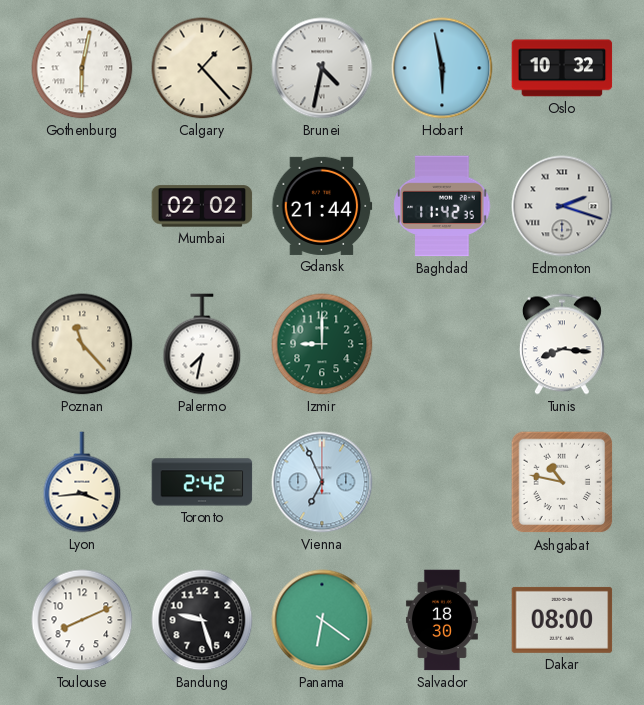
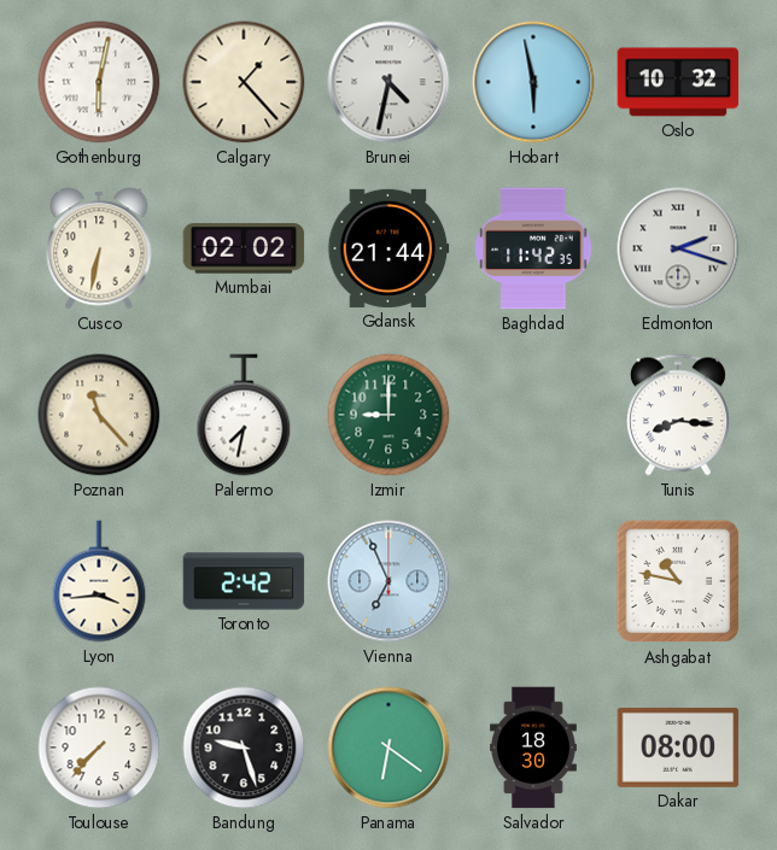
Cusco: none -> 6:32
Toulouse: 8:11 -> 7:37
